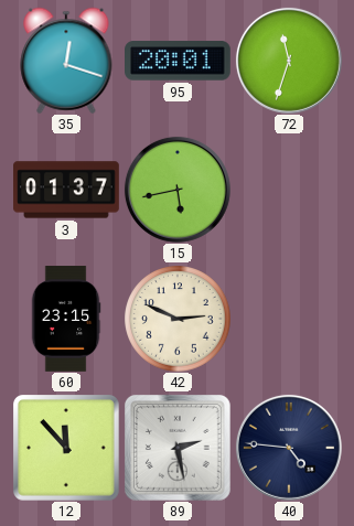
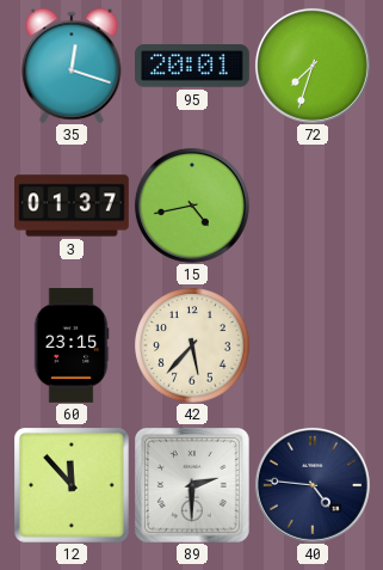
72: 11:33 -> 7:33
15: 5:43 -> 4:43
42: 2:49 -> 5:37
89: 2:28 -> 2:30
